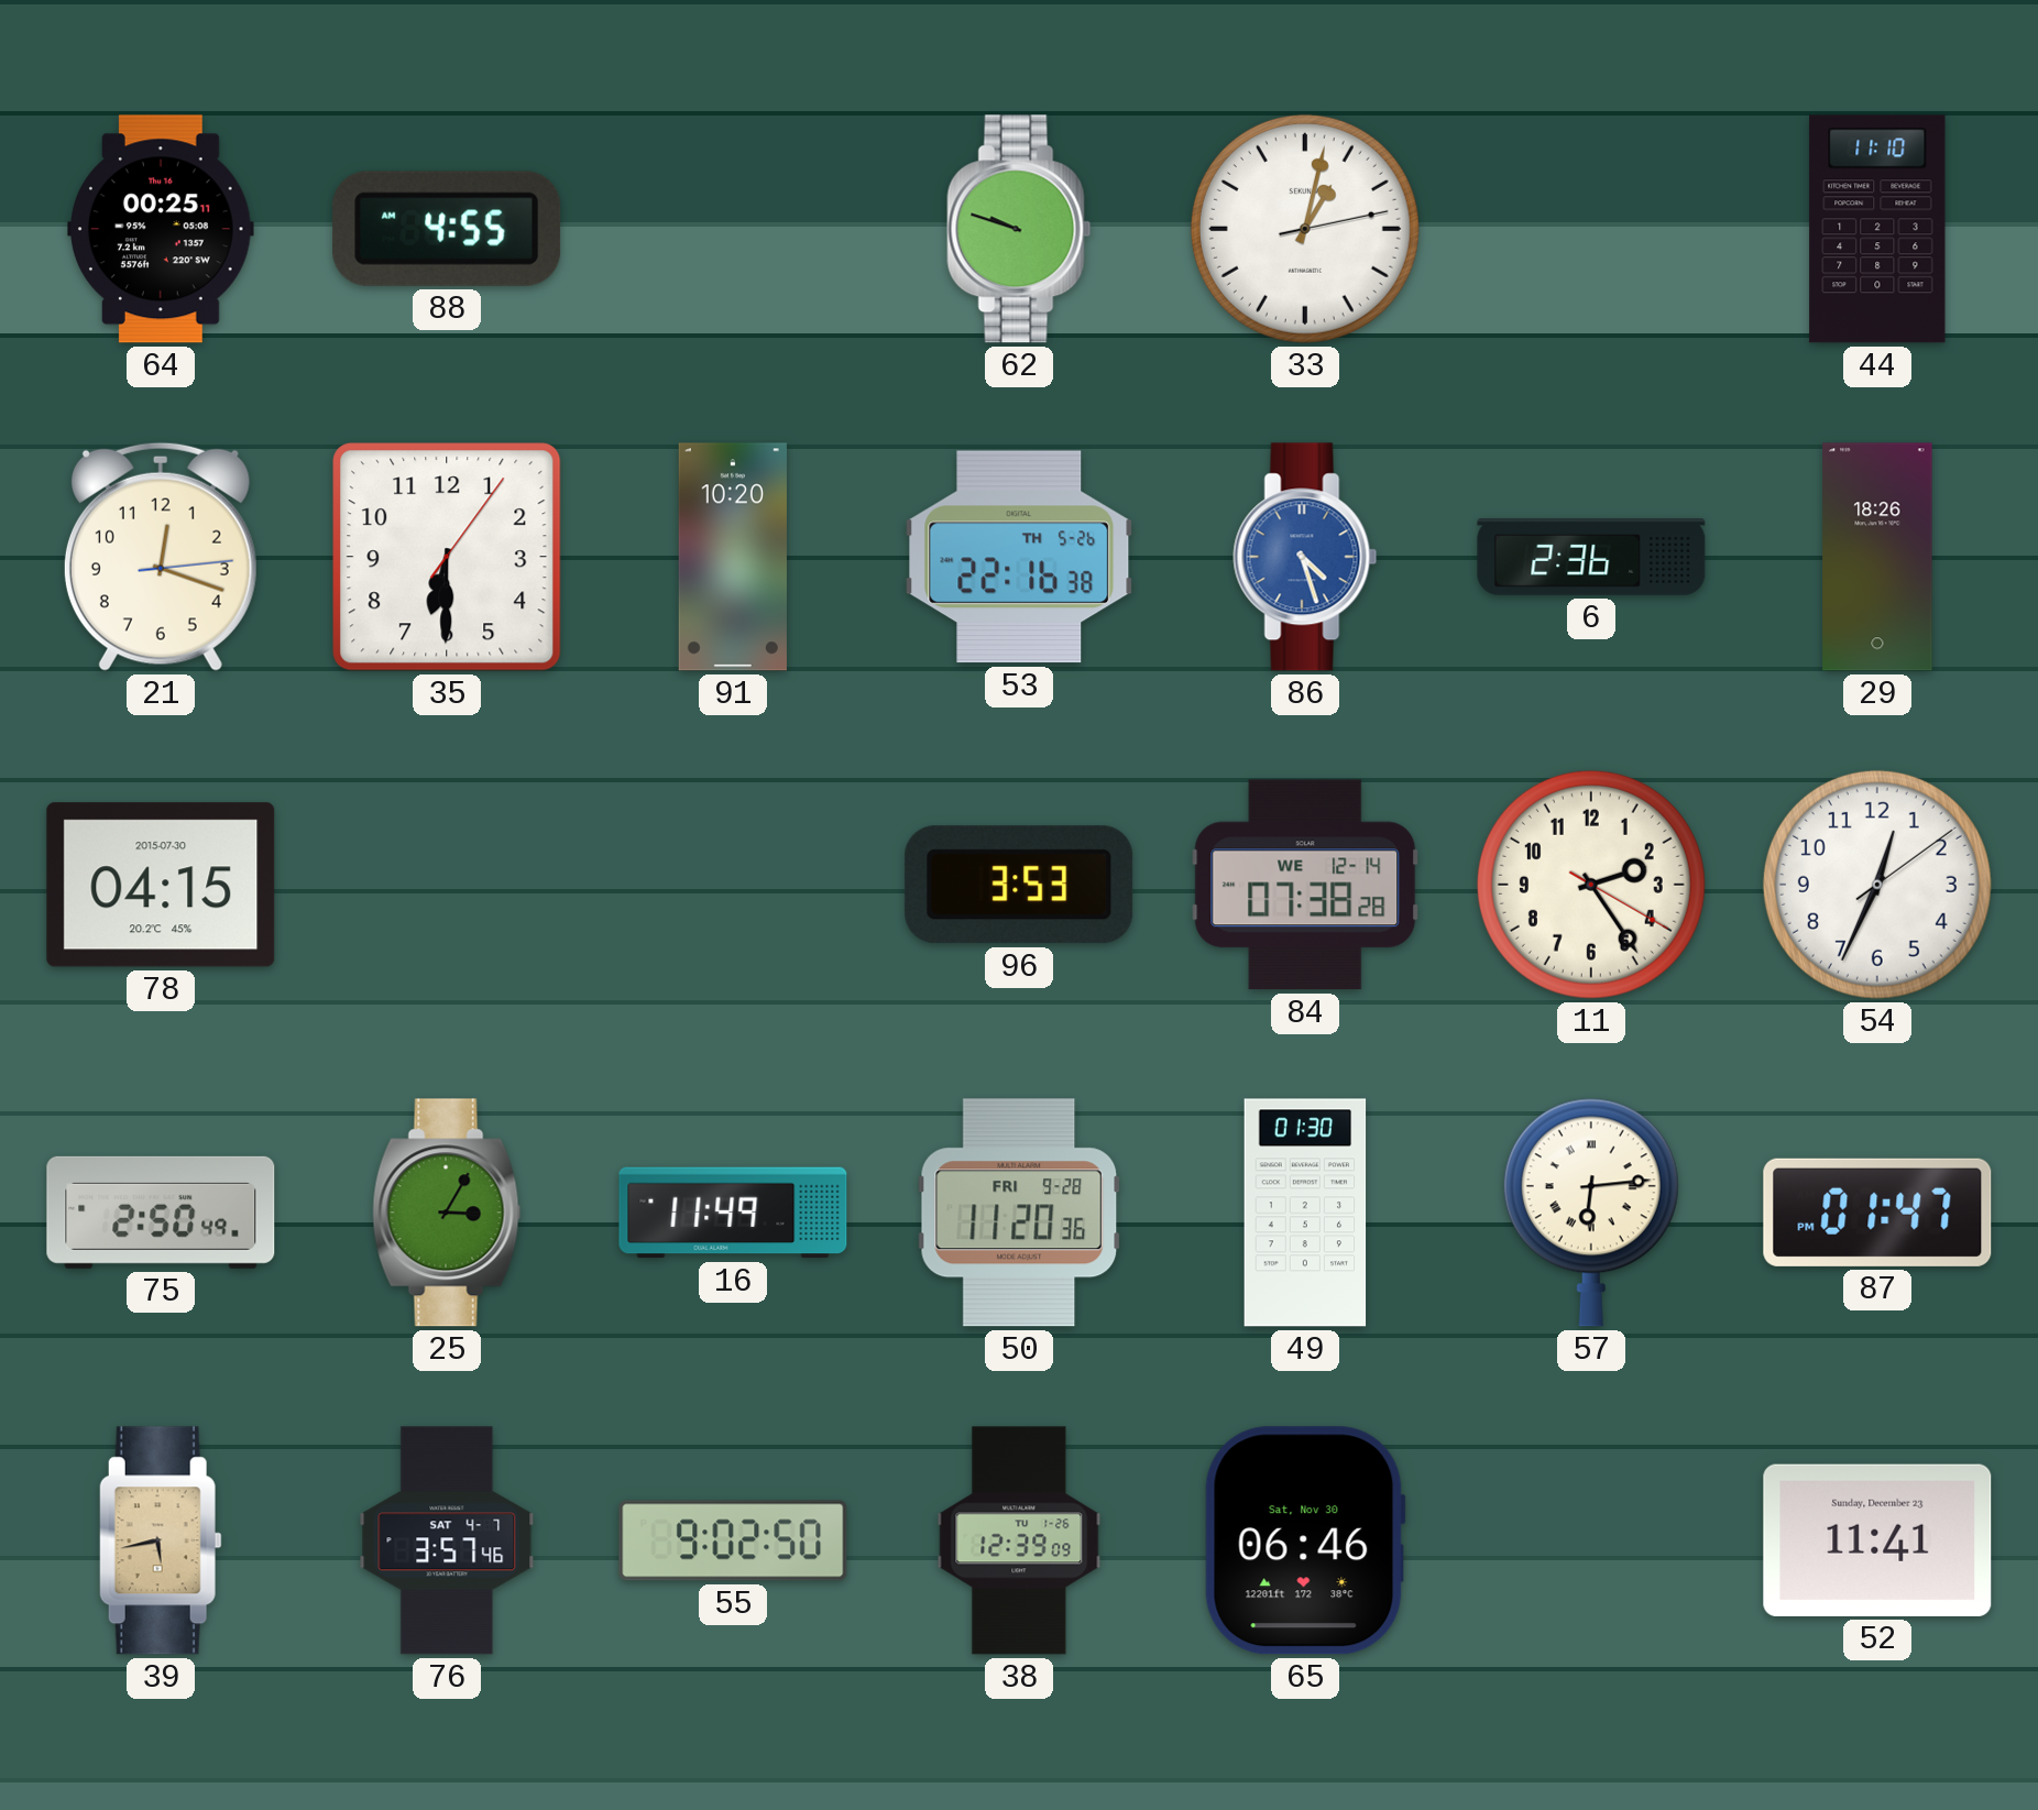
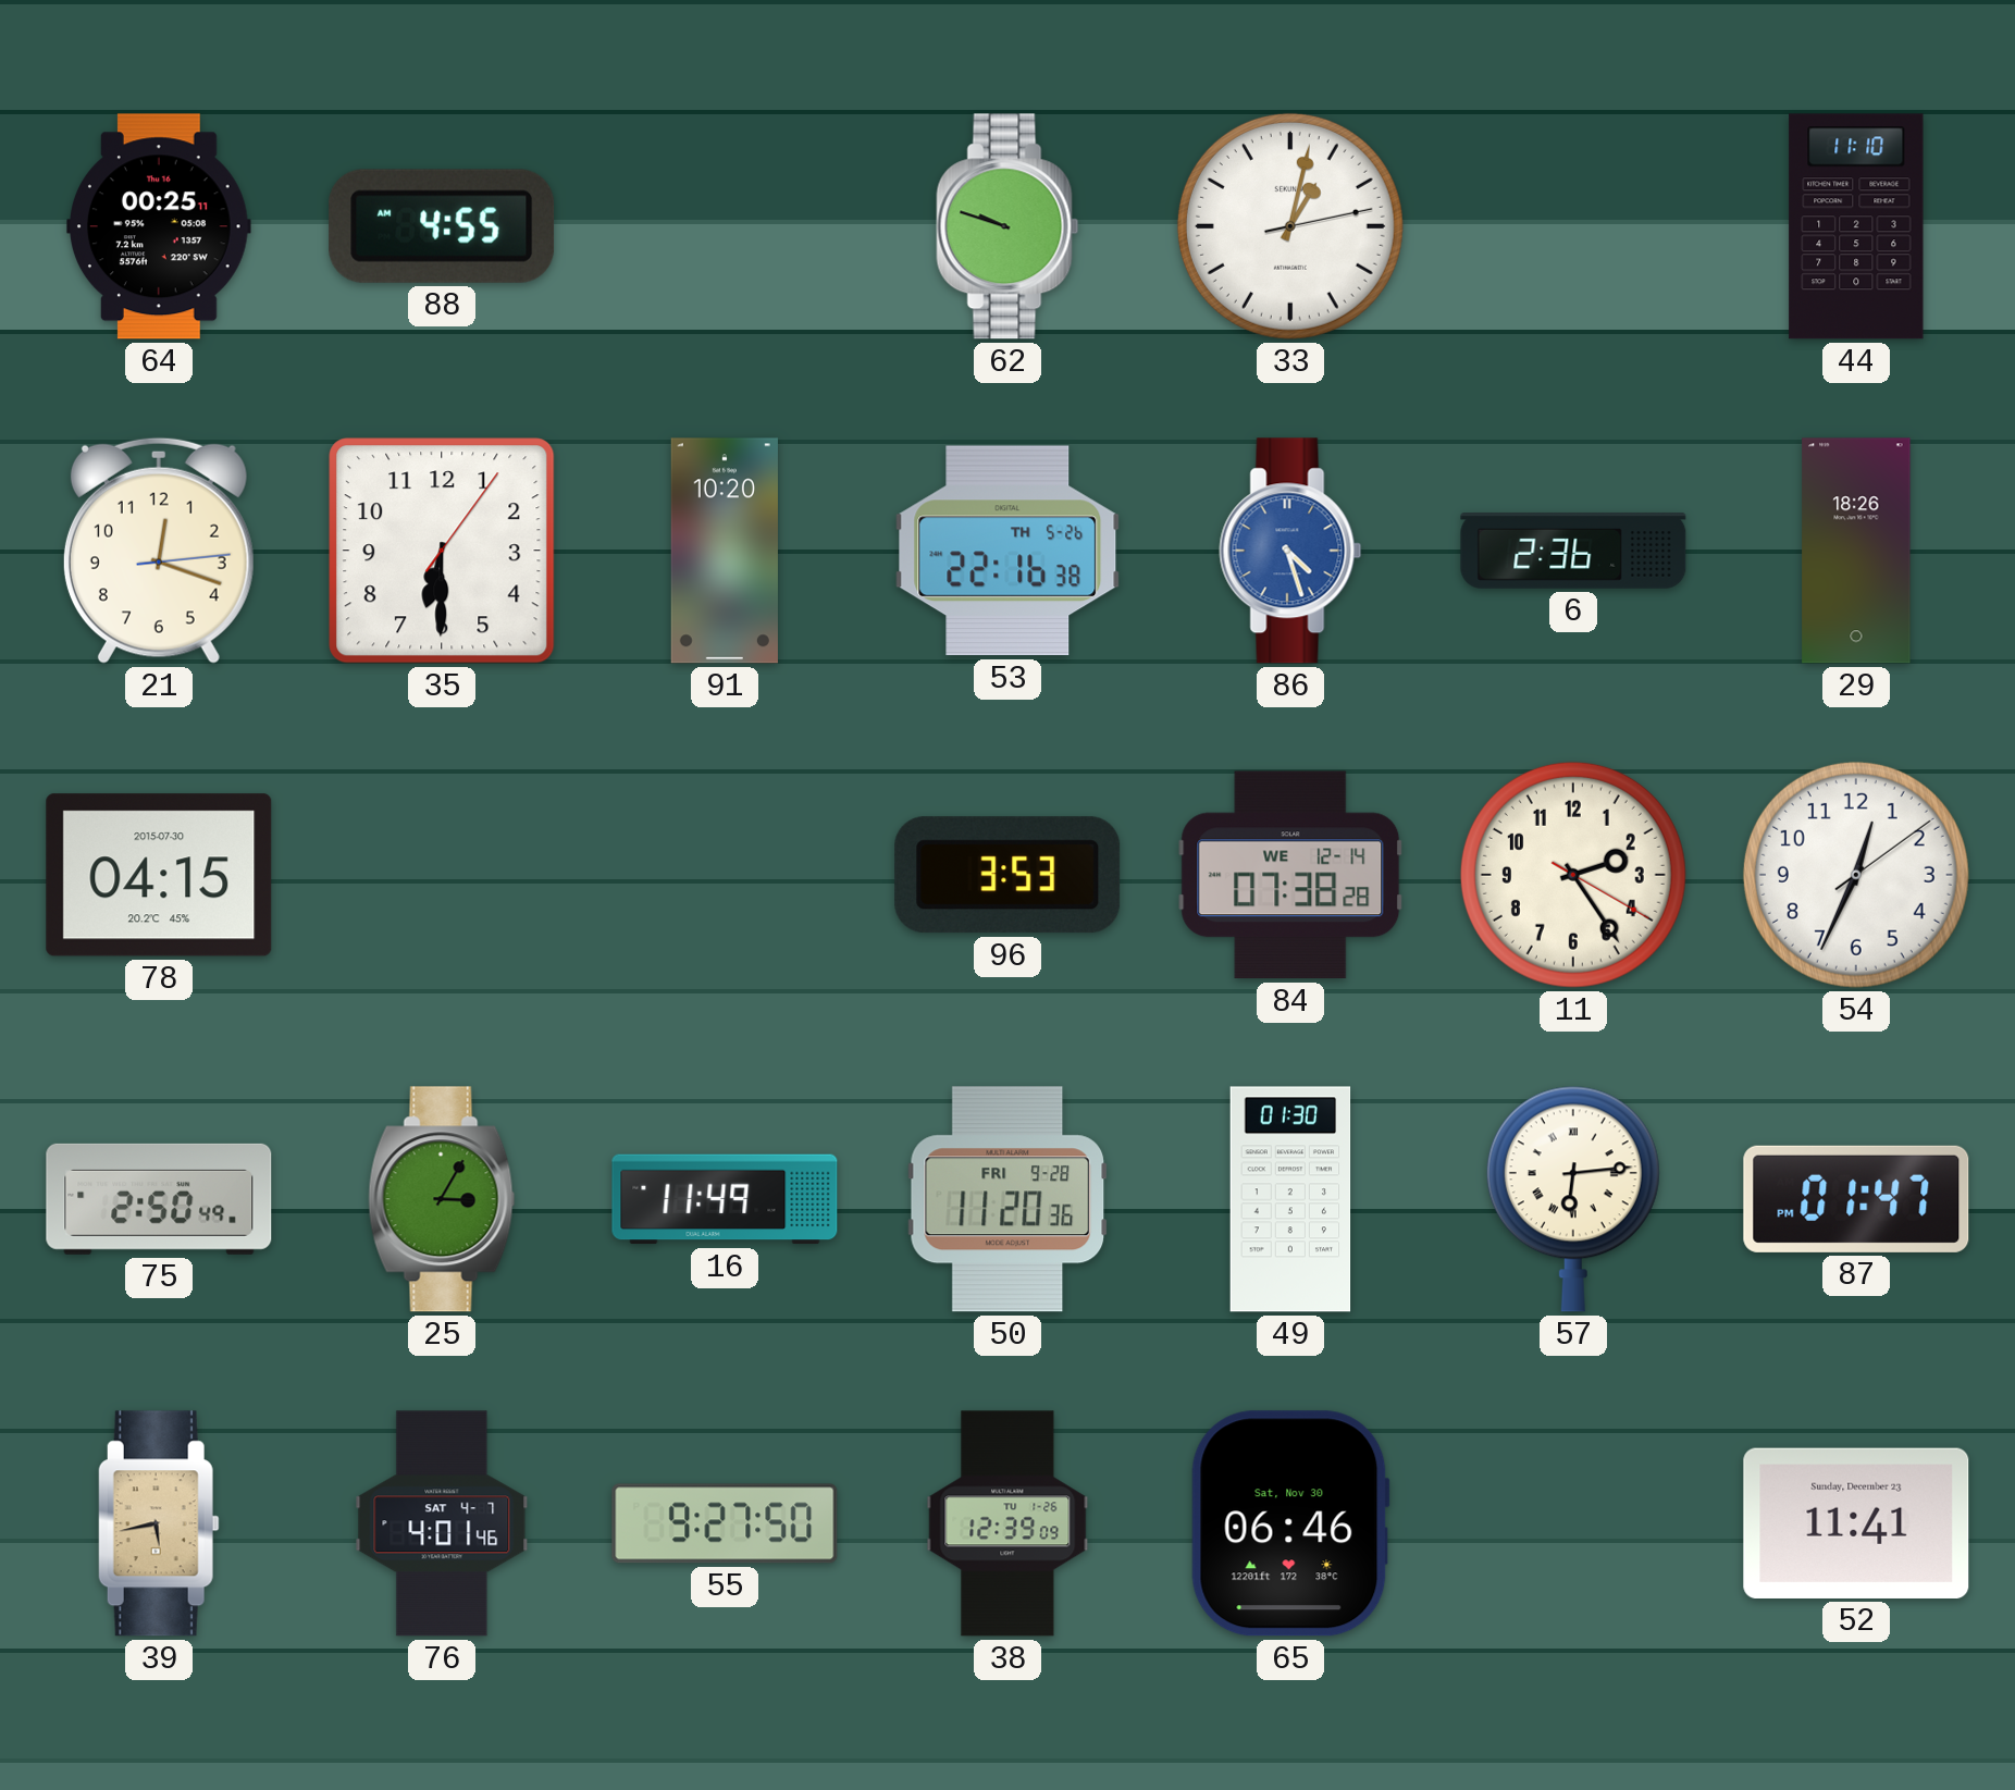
76: 3:57 -> 4:01
55: 9:02 -> 9:27
